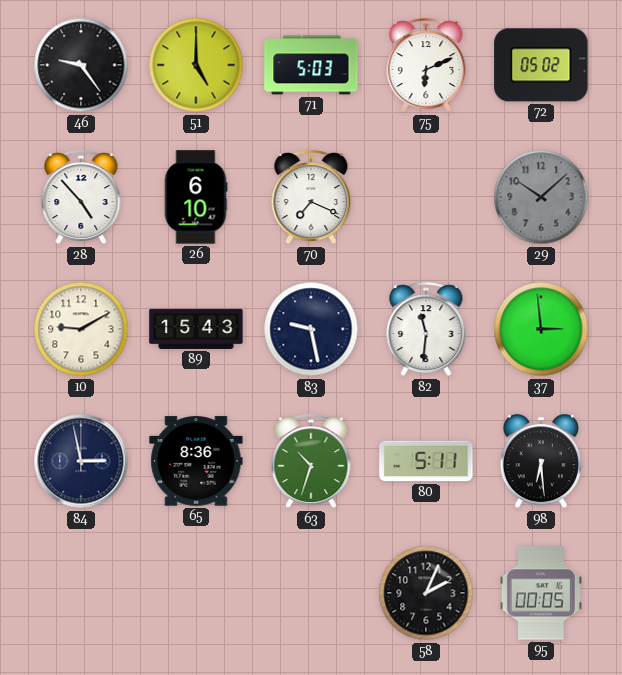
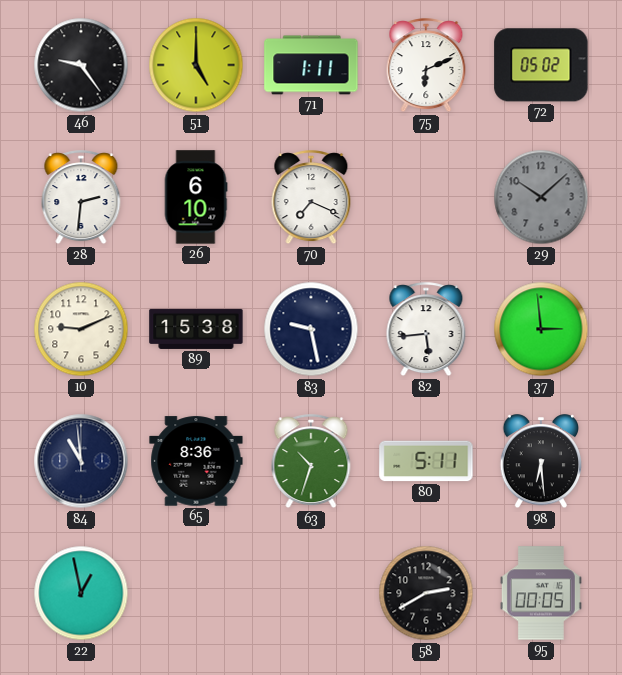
71: 5:03 -> 1:11
28: 4:53 -> 2:31
10: 9:10 -> 9:11
89: 15:43 -> 15:38
82: 11:31 -> 5:44
84: 2:58 -> 10:59
22: none -> 12:58
58: 2:04 -> 2:40
